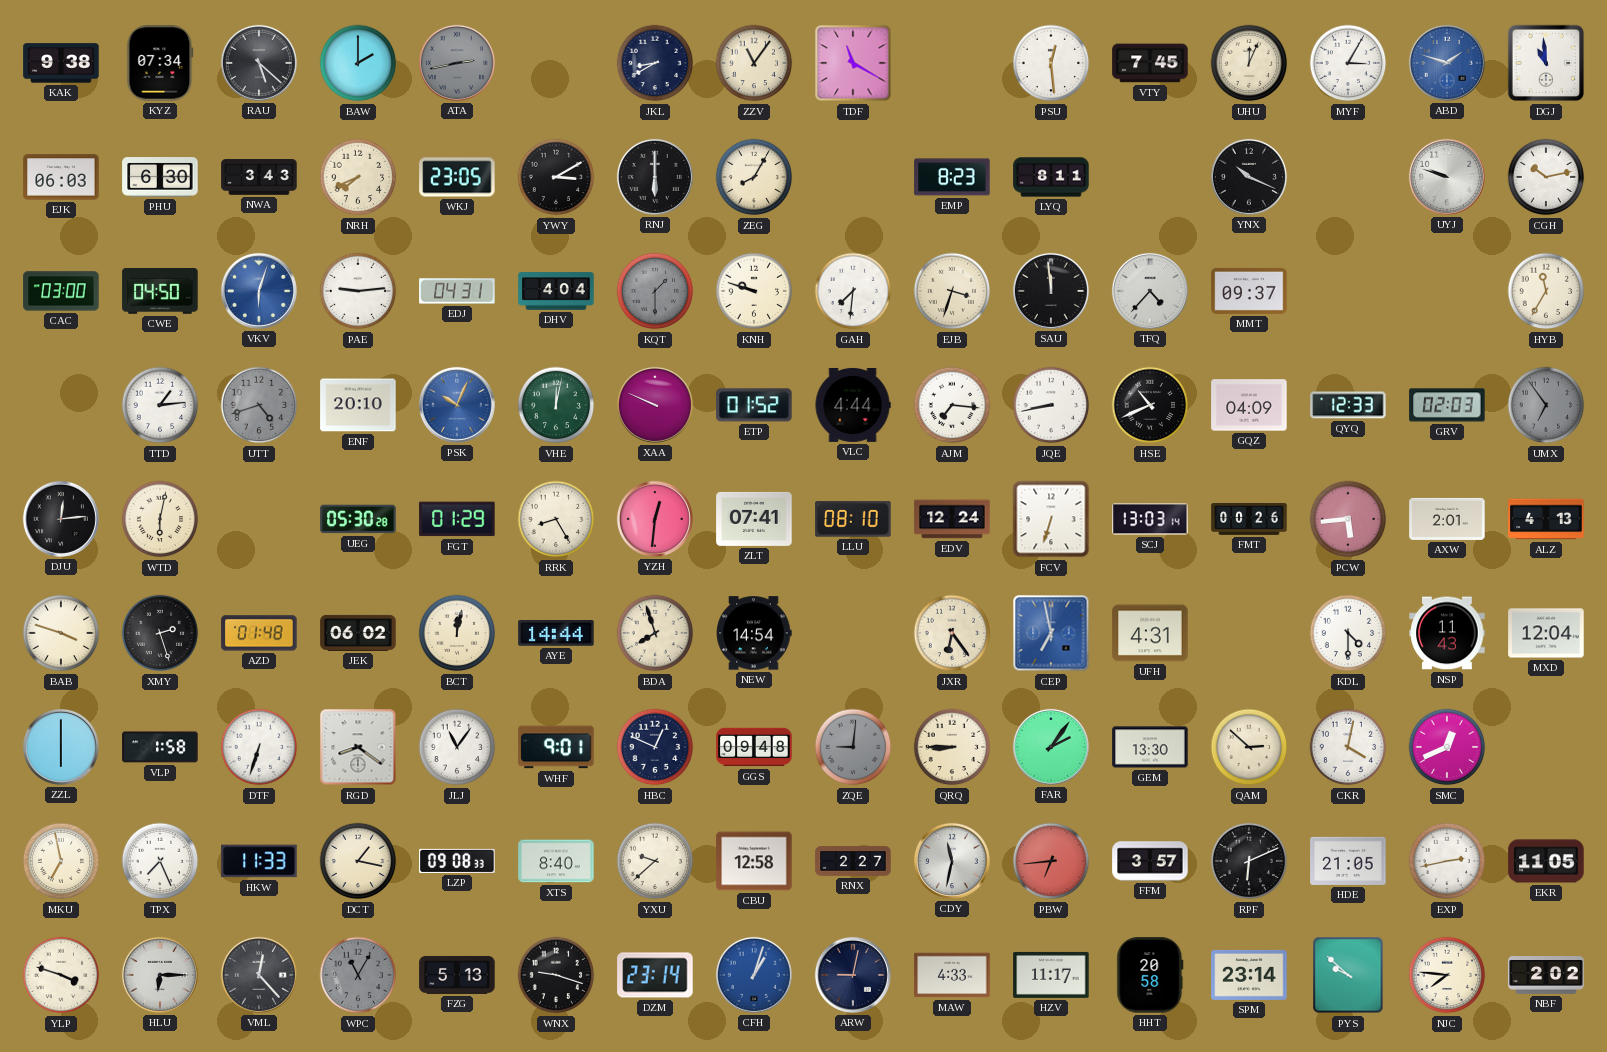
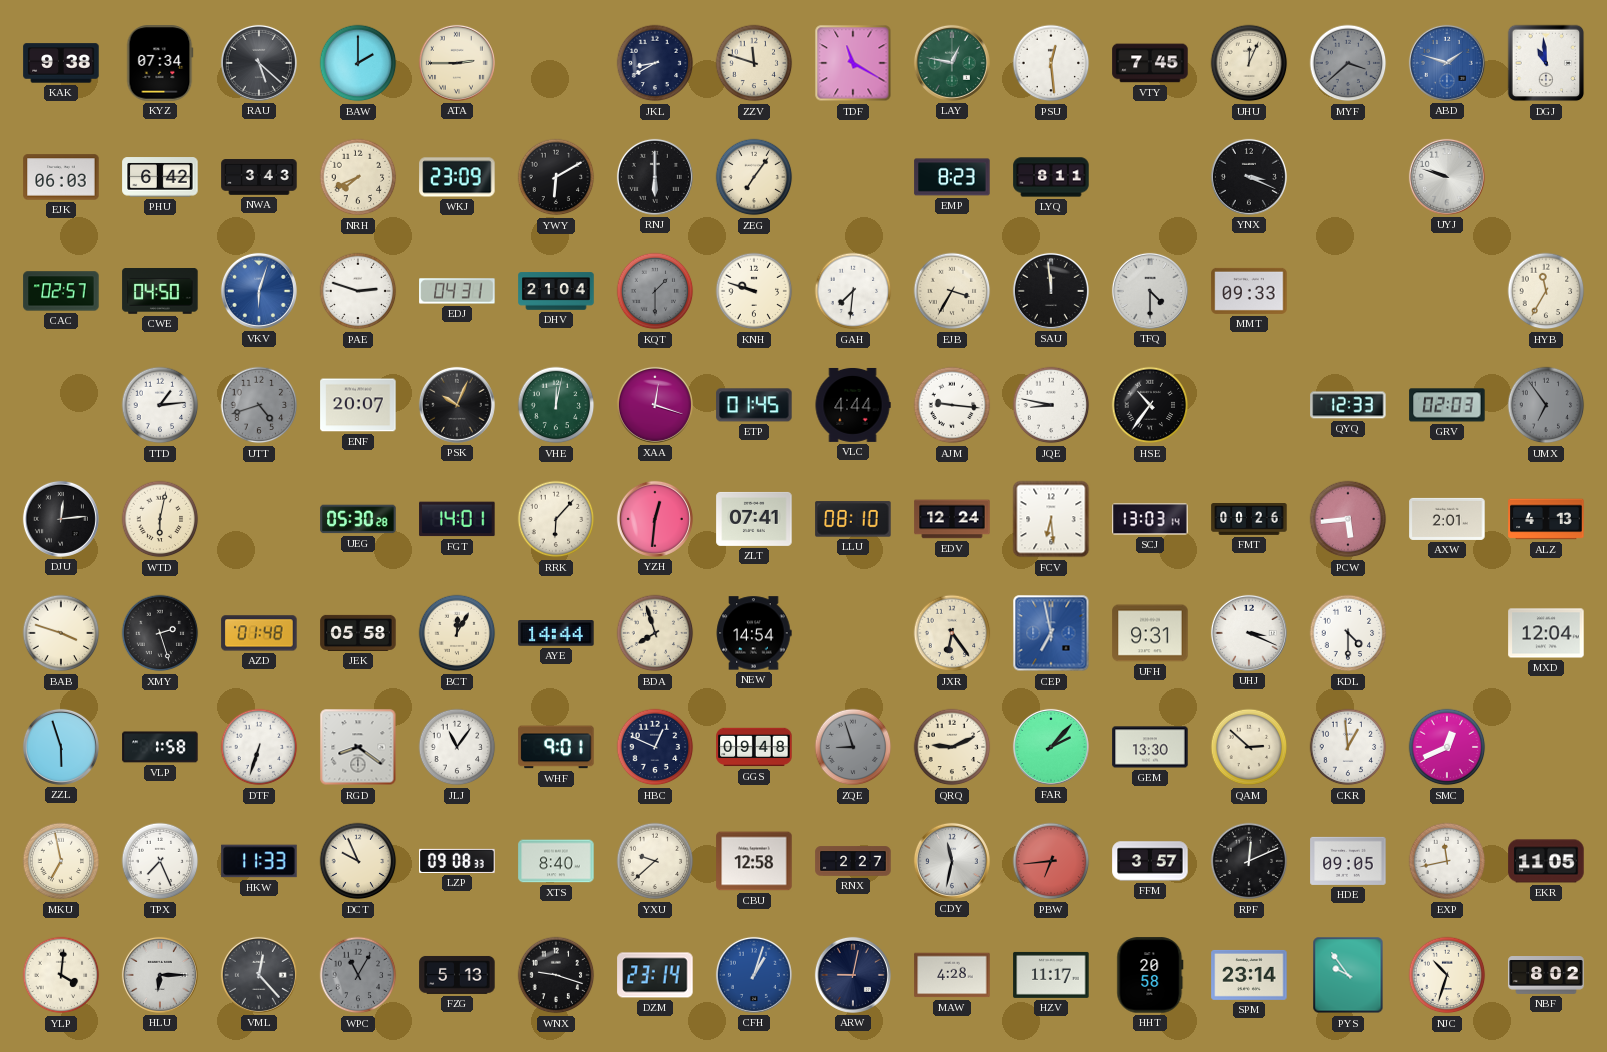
ATA: 2:43 -> 2:45
ATA dial: grey -> cream
ZZV: 11:06 -> 11:48
LAY: none -> 12:47
MYF: 3:05 -> 3:38
MYF dial: white -> grey
PHU: 6:30 -> 6:42
WKJ: 23:05 -> 23:09
YWY: 3:10 -> 6:10
ZEG: 8:05 -> 7:06
YNX: 10:19 -> 3:19
CGH: 10:13 -> none
CAC: 03:00 -> 02:57
PAE: 9:14 -> 2:48
DHV: 4:04 -> 21:04
EJB: 3:33 -> 3:35
TFQ: 4:37 -> 4:30
MMT: 09:37 -> 09:33
ENF: 20:10 -> 20:07
PSK dial: blue -> black
XAA: 9:49 -> 12:18
ETP: 01:52 -> 01:45
AJM: 7:16 -> 9:16
JQE: 8:43 -> 8:47
HSE: 10:41 -> 10:36
GQZ: 04:09 -> none
FGT: 01:29 -> 14:01
RRK: 8:25 -> 6:07
FCV: 6:33 -> 6:29
JEK: 06:02 -> 05:58
BCT: 12:02 -> 12:05
UFH: 4:31 -> 9:31
UHJ: none -> 3:19
NSP: 11:43 -> none
ZZL: 6:00 -> 5:57
ZQE: 9:01 -> 8:57
QRQ: 8:45 -> 9:11
FAR: 2:06 -> 2:07
CKR: 4:02 -> 12:59
DCT: 1:17 -> 9:56
RPF: 6:11 -> 12:11
HDE: 21:05 -> 09:05
EXP: 2:43 -> 11:43
YLP: 3:48 -> 4:01
MAW: 4:33 -> 4:28
PYS: 9:52 -> 9:54
NJC: 7:46 -> 10:33
NBF: 2:02 -> 8:02
